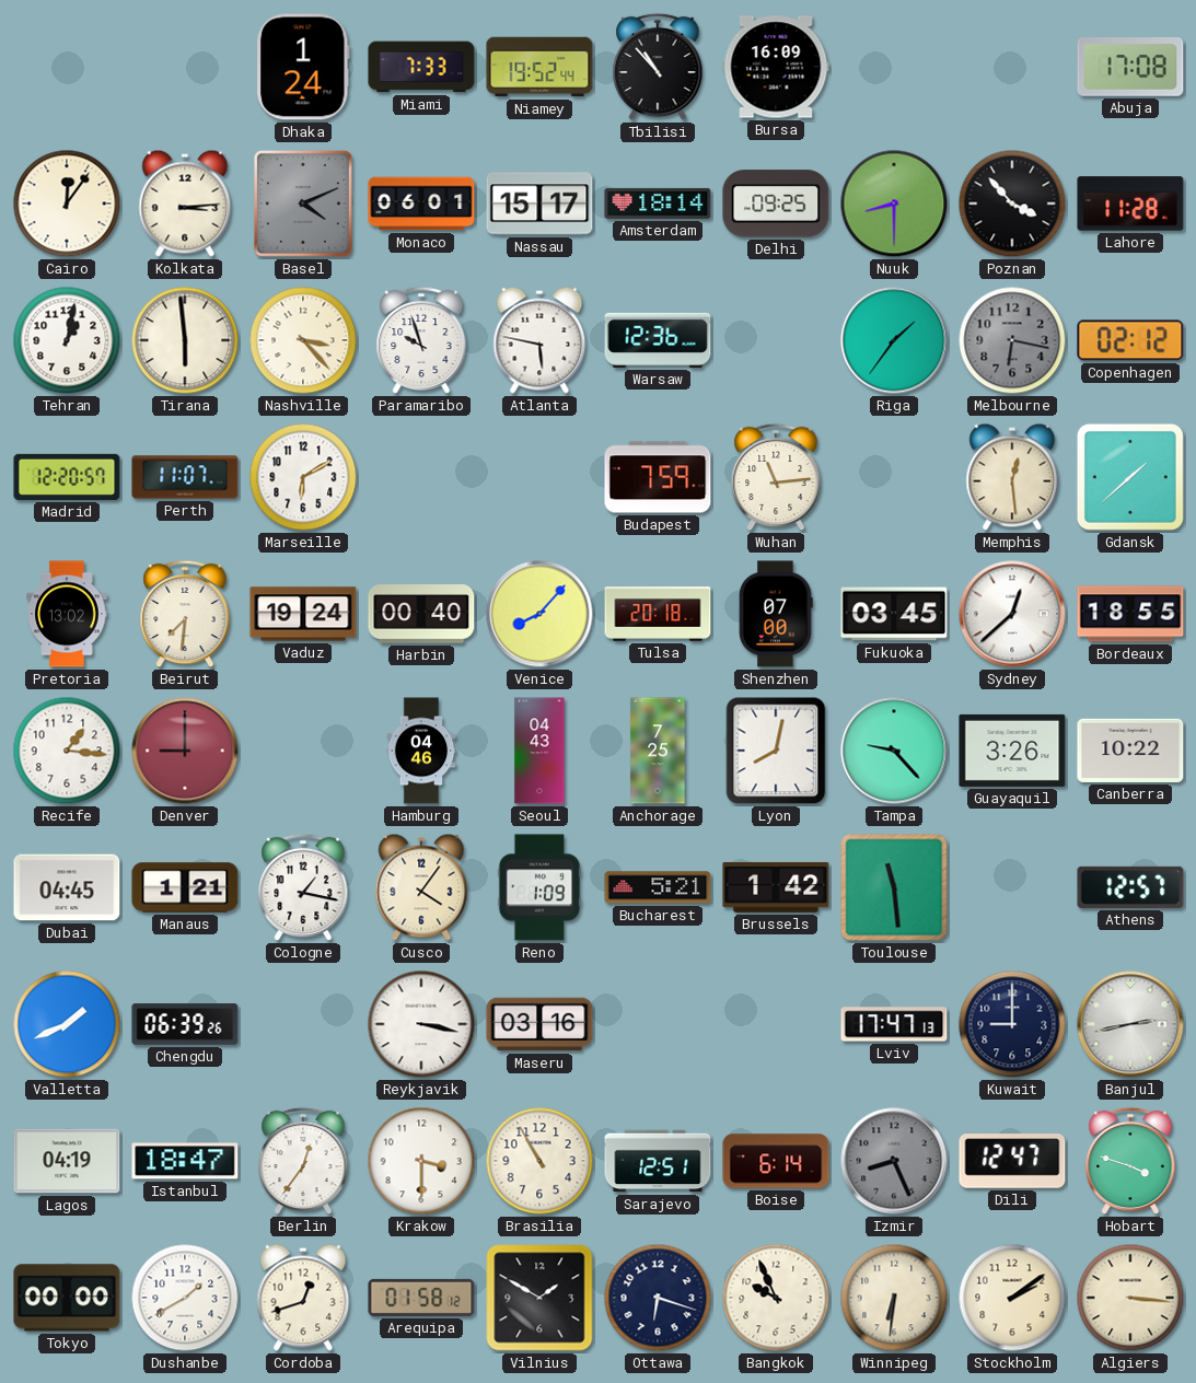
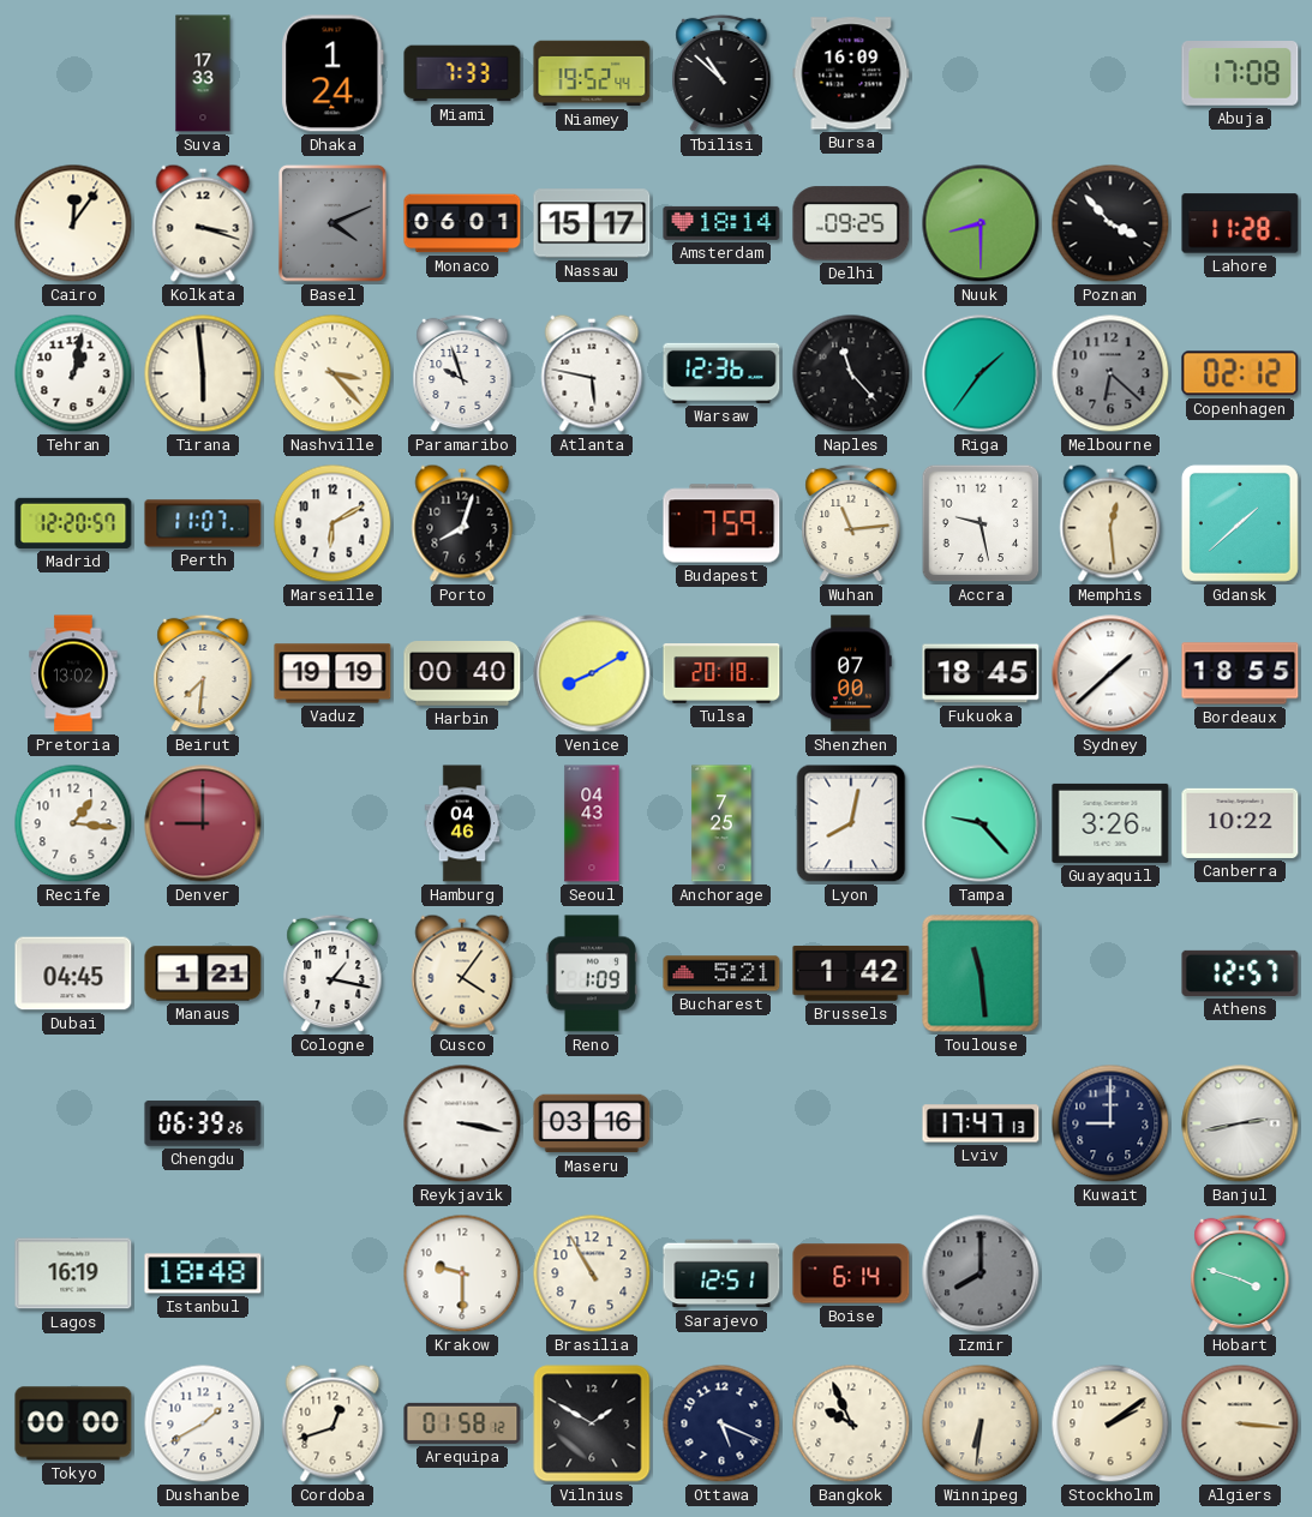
Suva: none -> 17:33
Tbilisi: 10:53 -> 10:52
Kolkata: 3:14 -> 3:18
Naples: none -> 11:23
Melbourne: 6:17 -> 6:22
Porto: none -> 8:03
Accra: none -> 9:28
Vaduz: 19:24 -> 19:19
Venice: 8:07 -> 8:10
Fukuoka: 03:45 -> 18:45
Sydney: 12:38 -> 1:38
Valletta: 1:41 -> none
Lagos: 04:19 -> 16:19
Istanbul: 18:47 -> 18:48
Berlin: 12:36 -> none
Krakow: 3:30 -> 9:30
Izmir: 8:26 -> 8:00
Dili: 12:47 -> none
Ottawa: 6:18 -> 5:19
